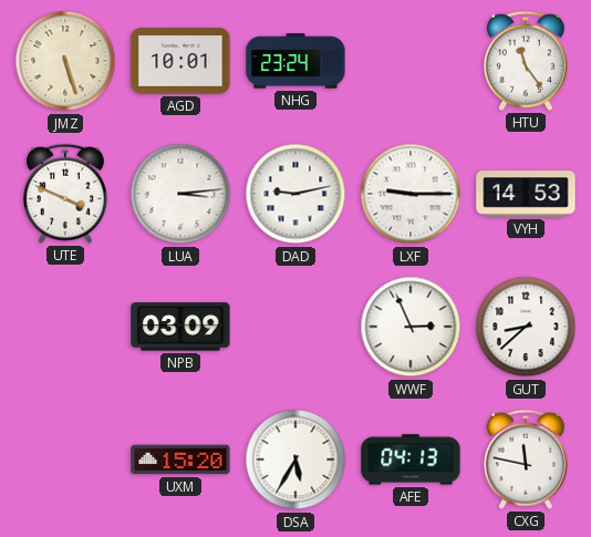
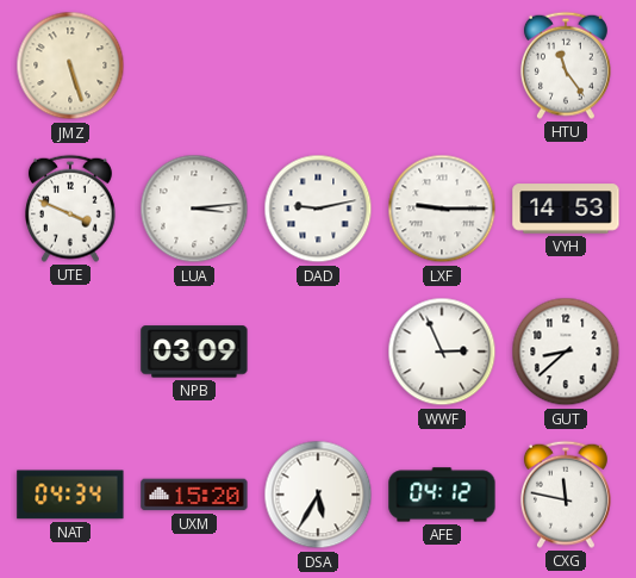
AGD: 10:01 -> none
NHG: 23:24 -> none
NAT: none -> 04:34
AFE: 04:13 -> 04:12
